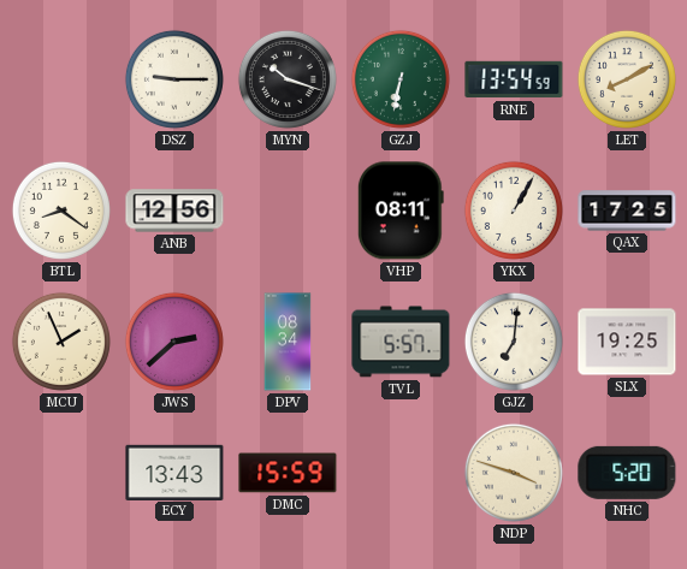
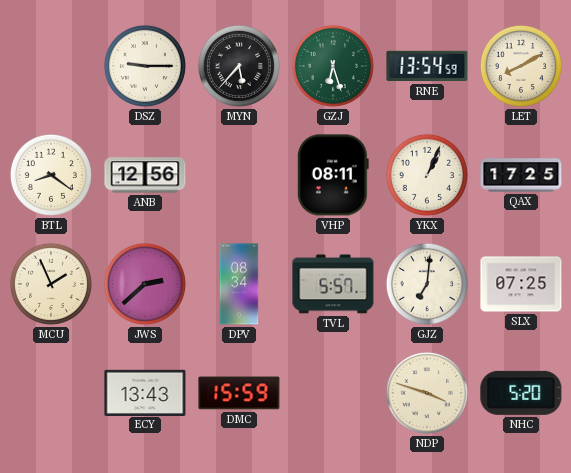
MYN: 10:18 -> 5:37
GZJ: 6:32 -> 6:27
YKX: 1:05 -> 1:04
SLX: 19:25 -> 07:25
